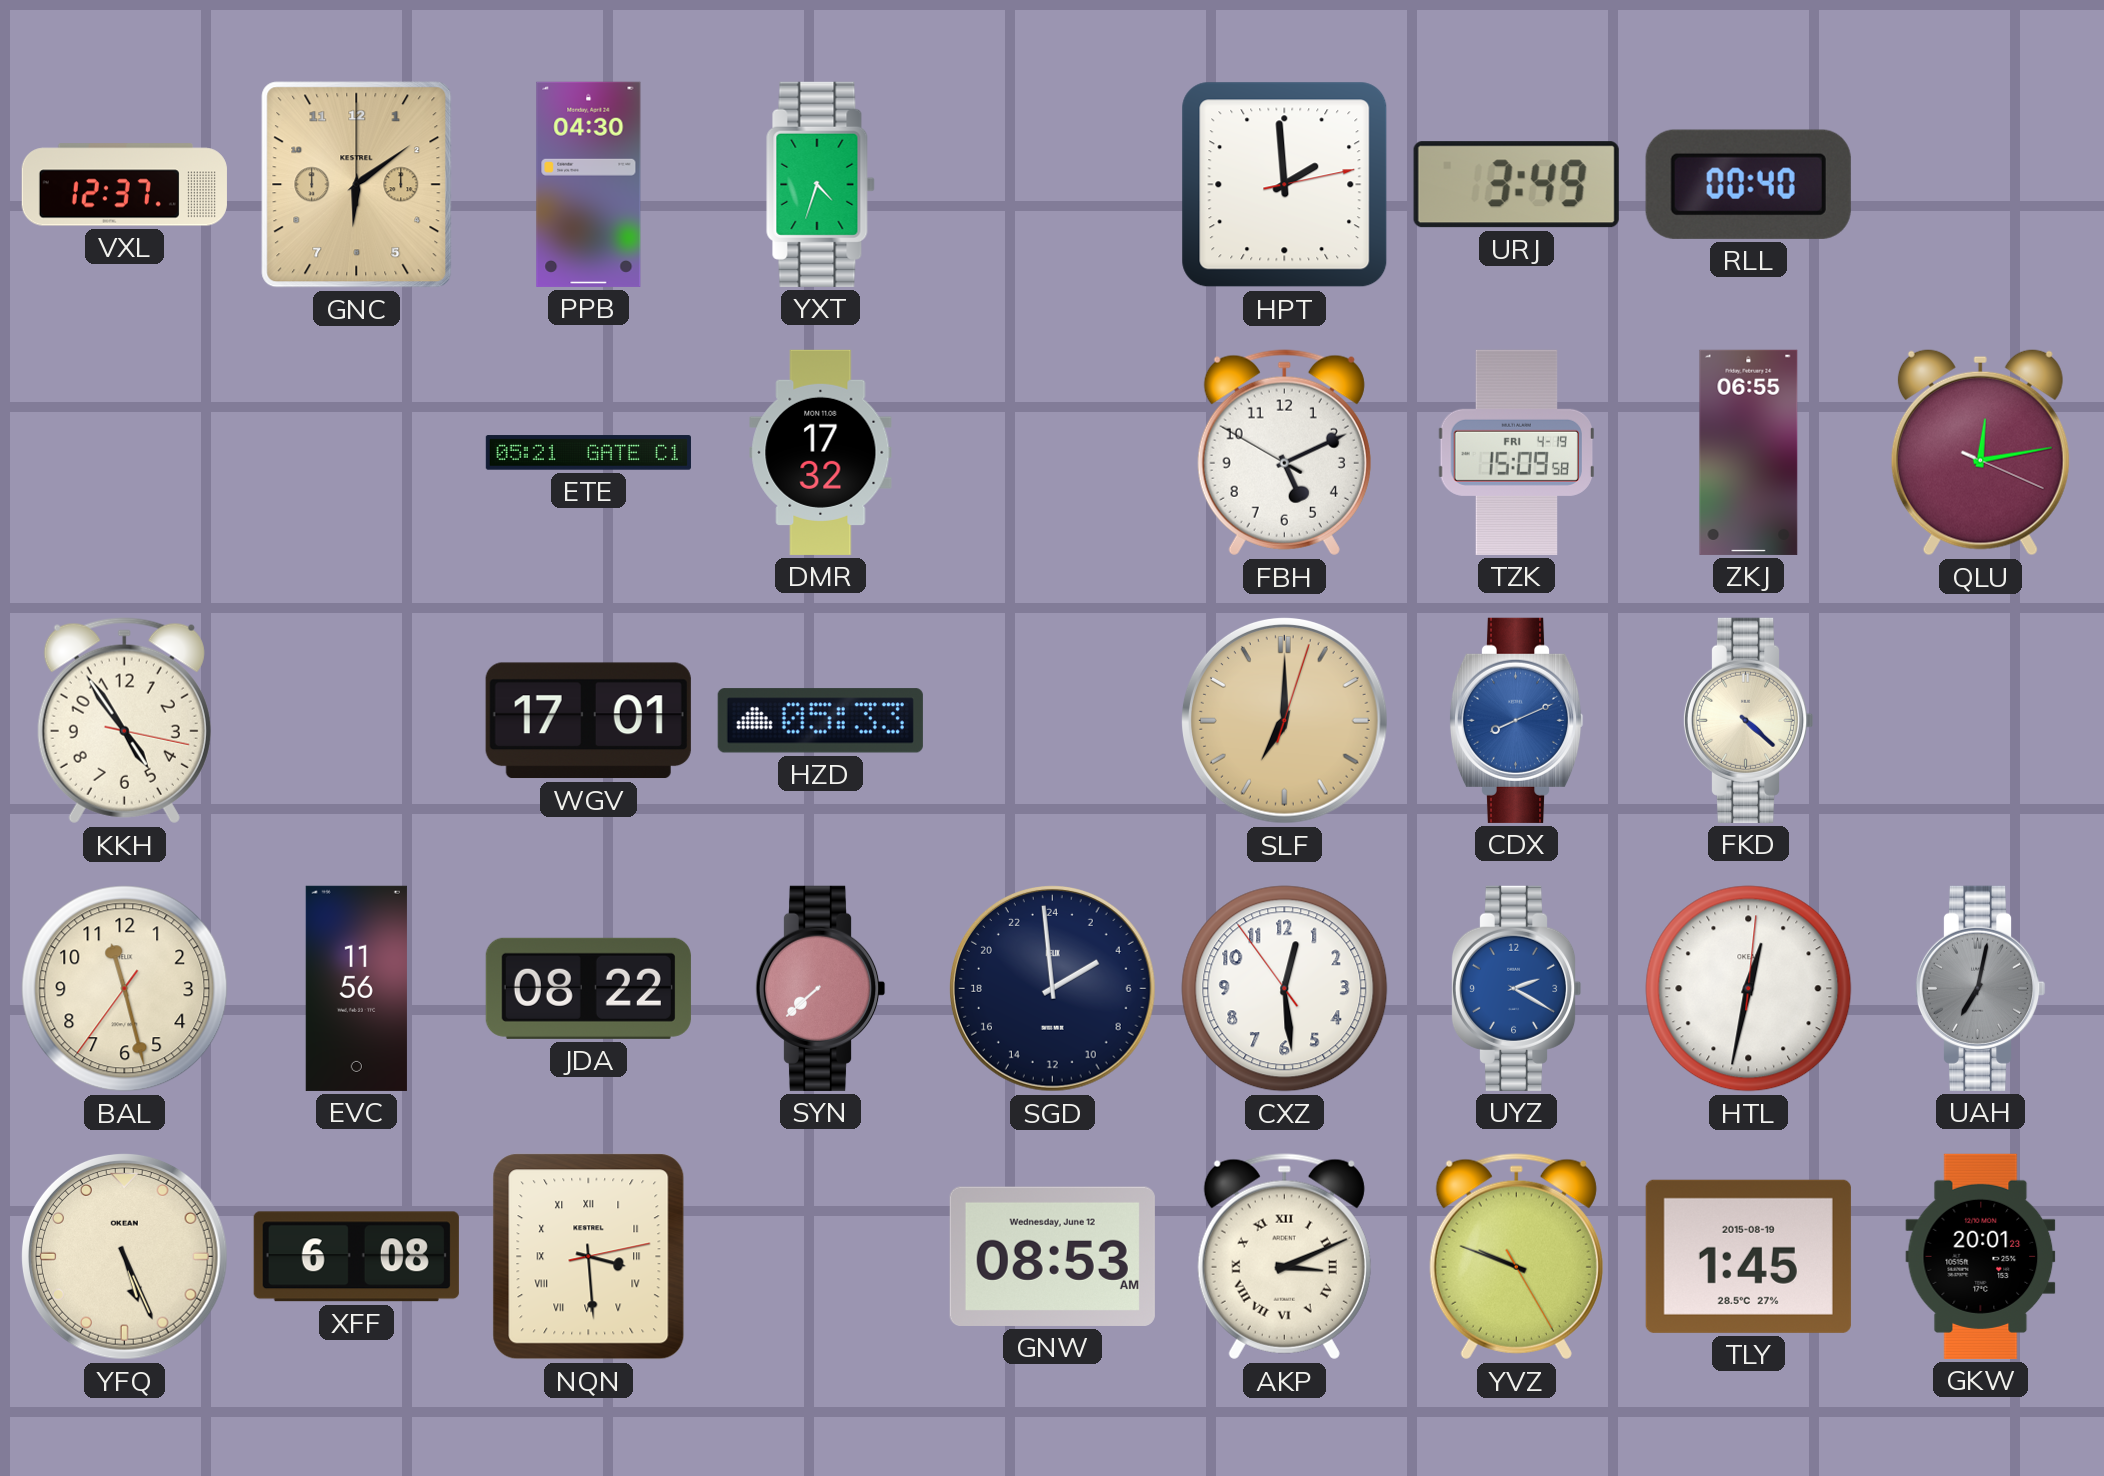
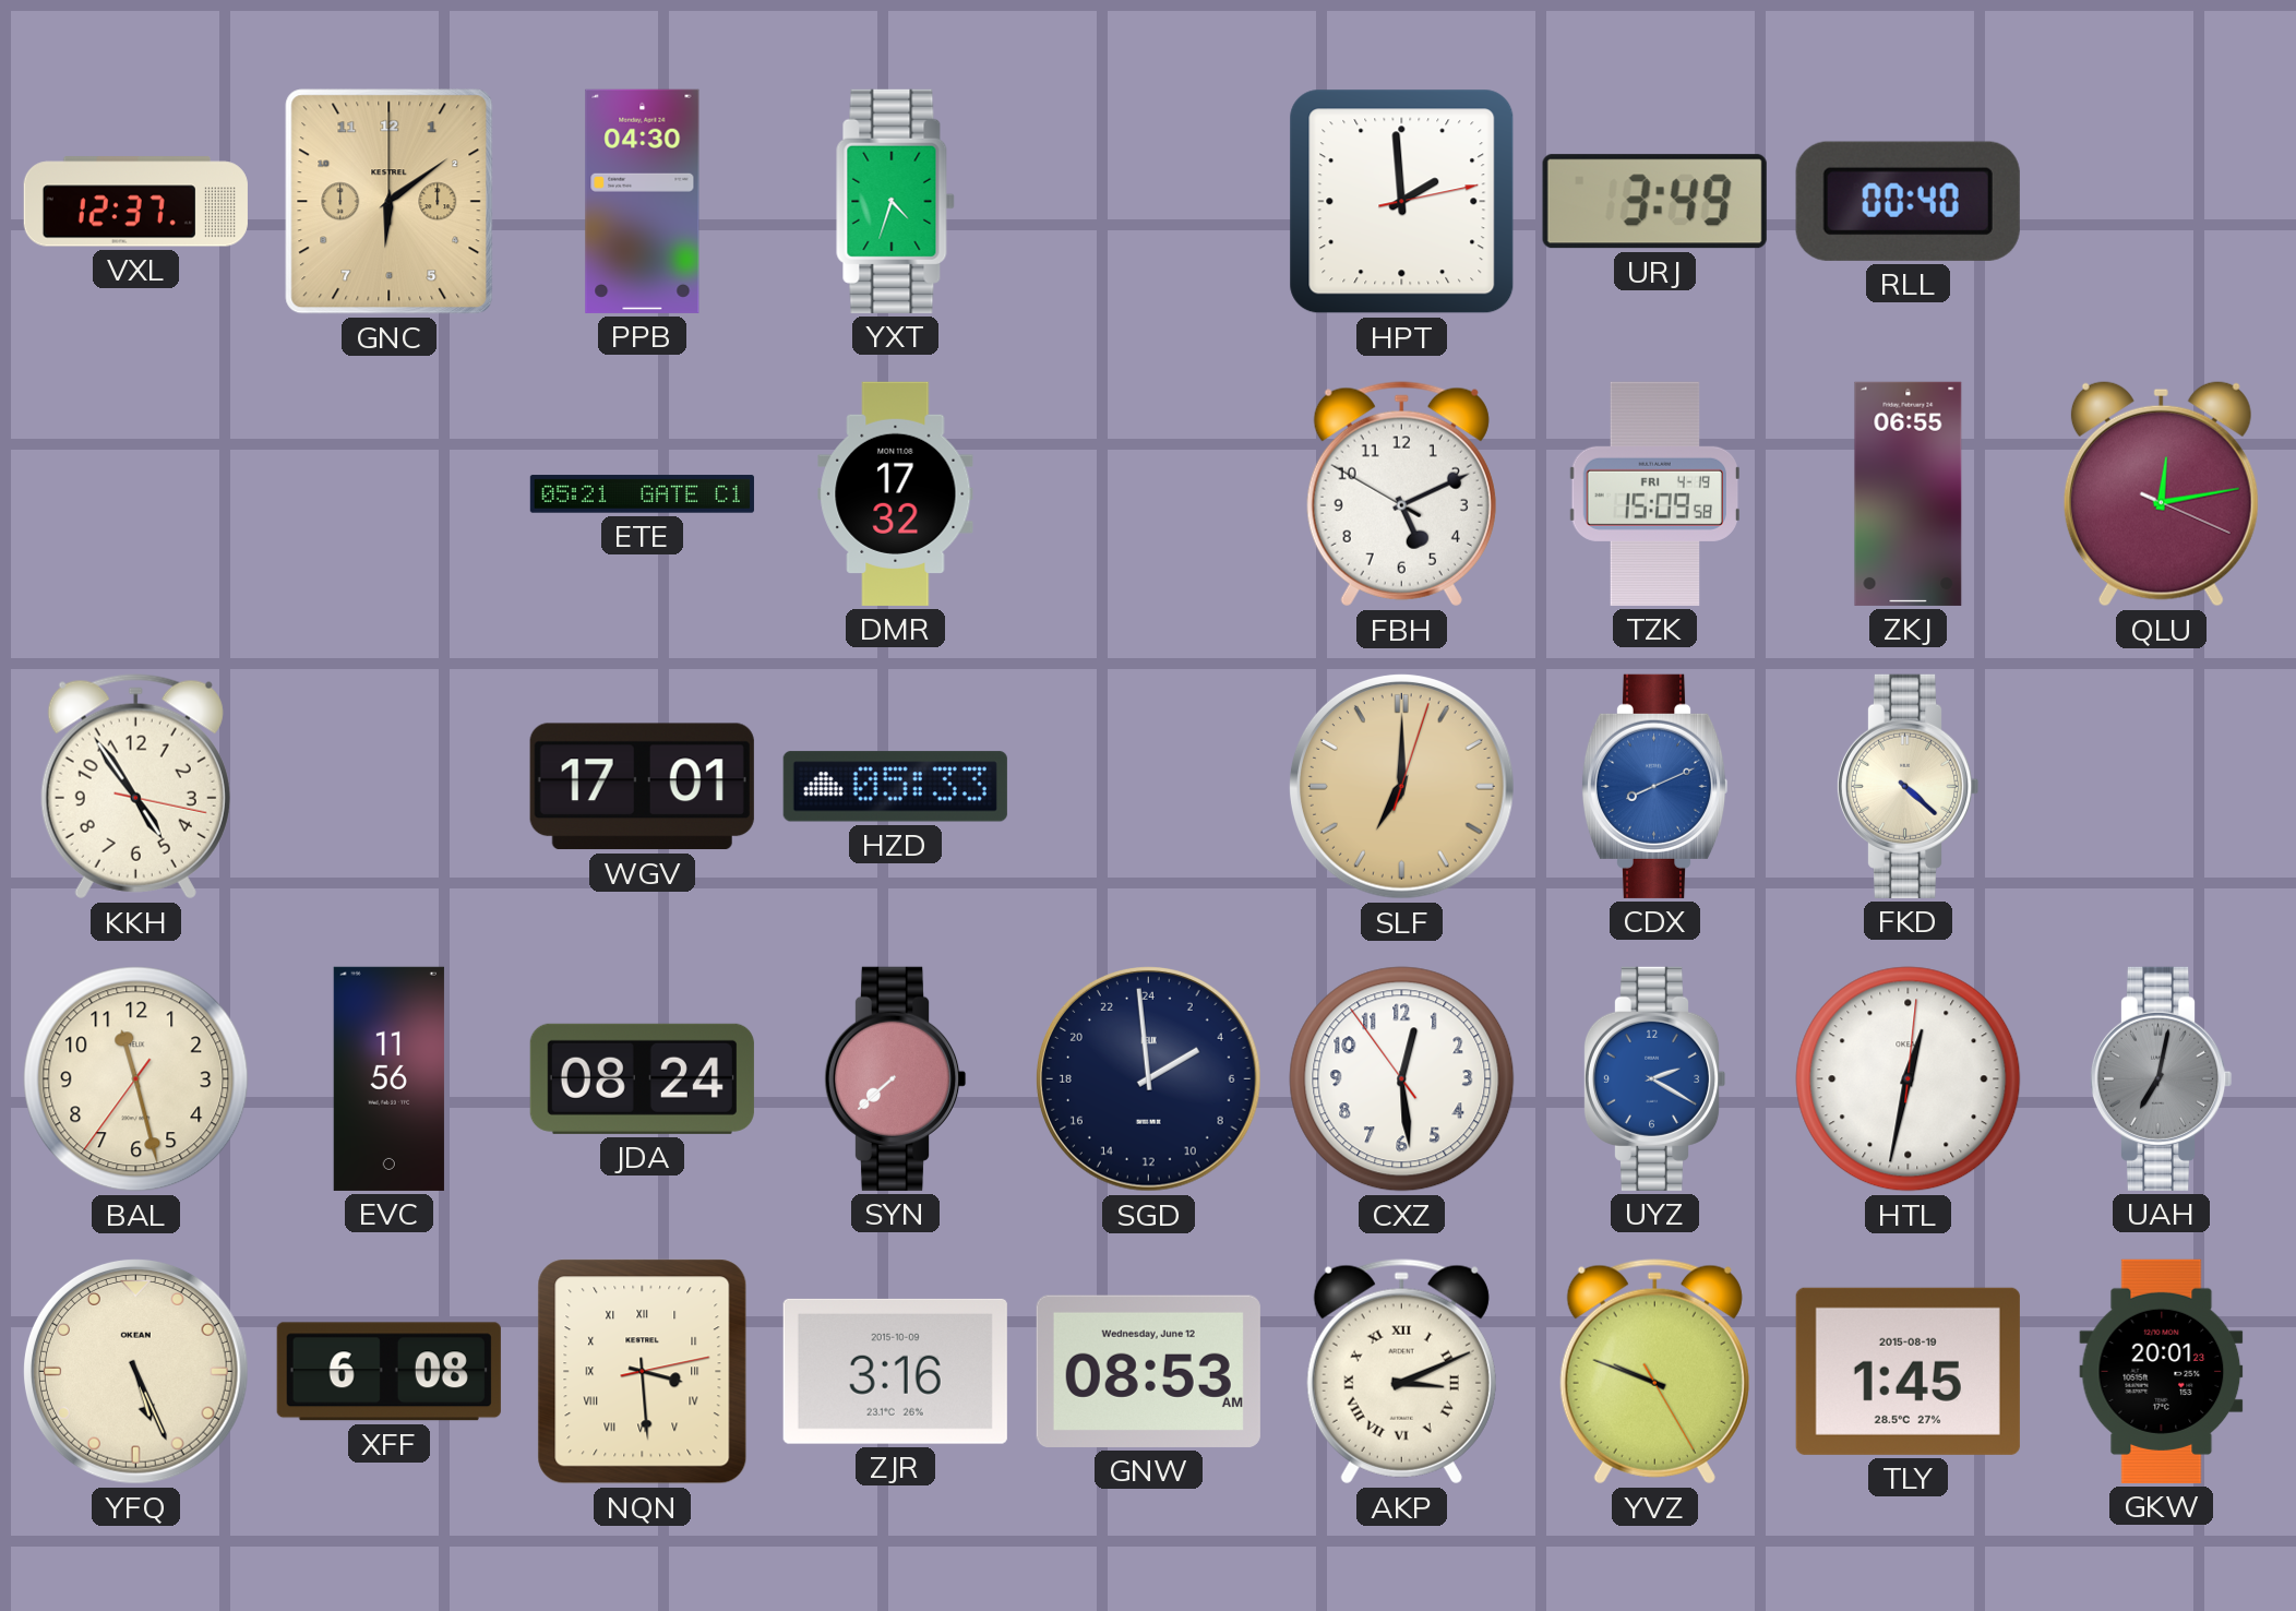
JDA: 08:22 -> 08:24
ZJR: none -> 3:16
